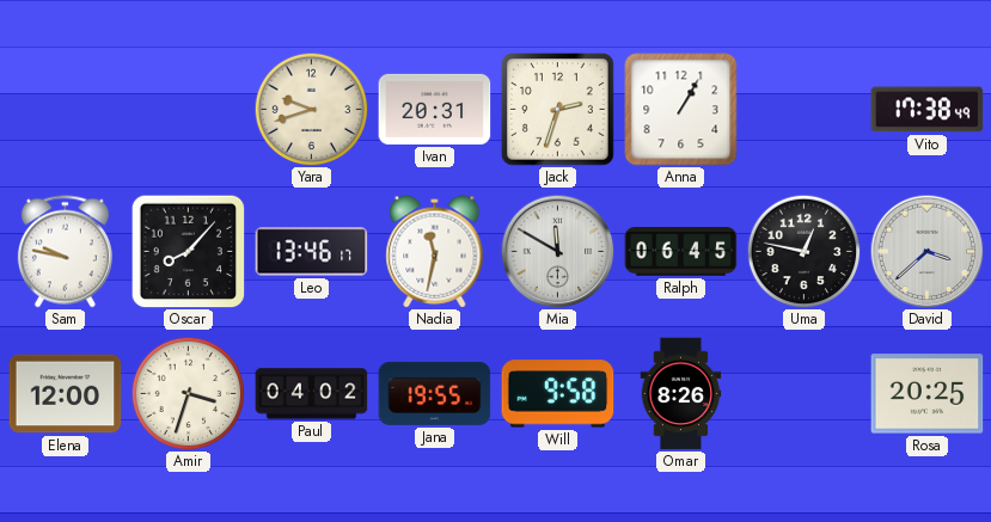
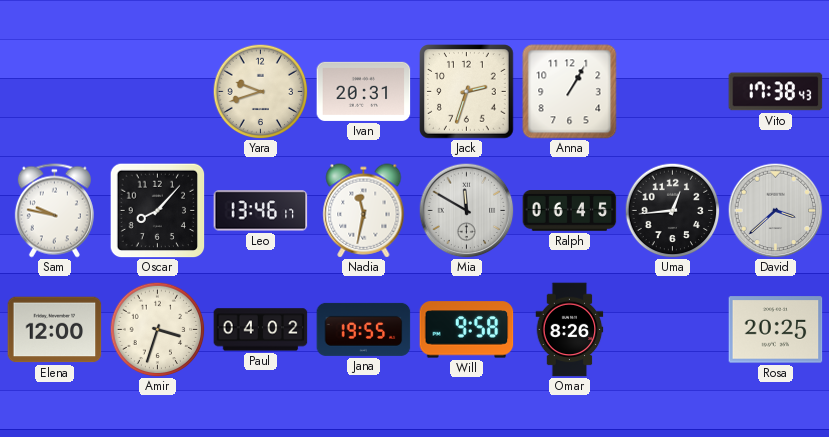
Vito: 17:38:49 -> 17:38:43
Uma: 12:47 -> 12:44
